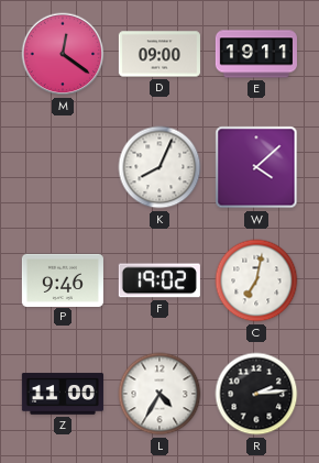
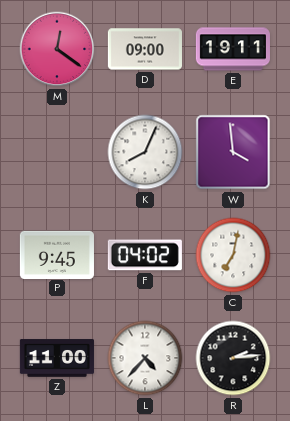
W: 4:08 -> 3:59
P: 9:46 -> 9:45
F: 19:02 -> 04:02
L: 4:35 -> 4:37
